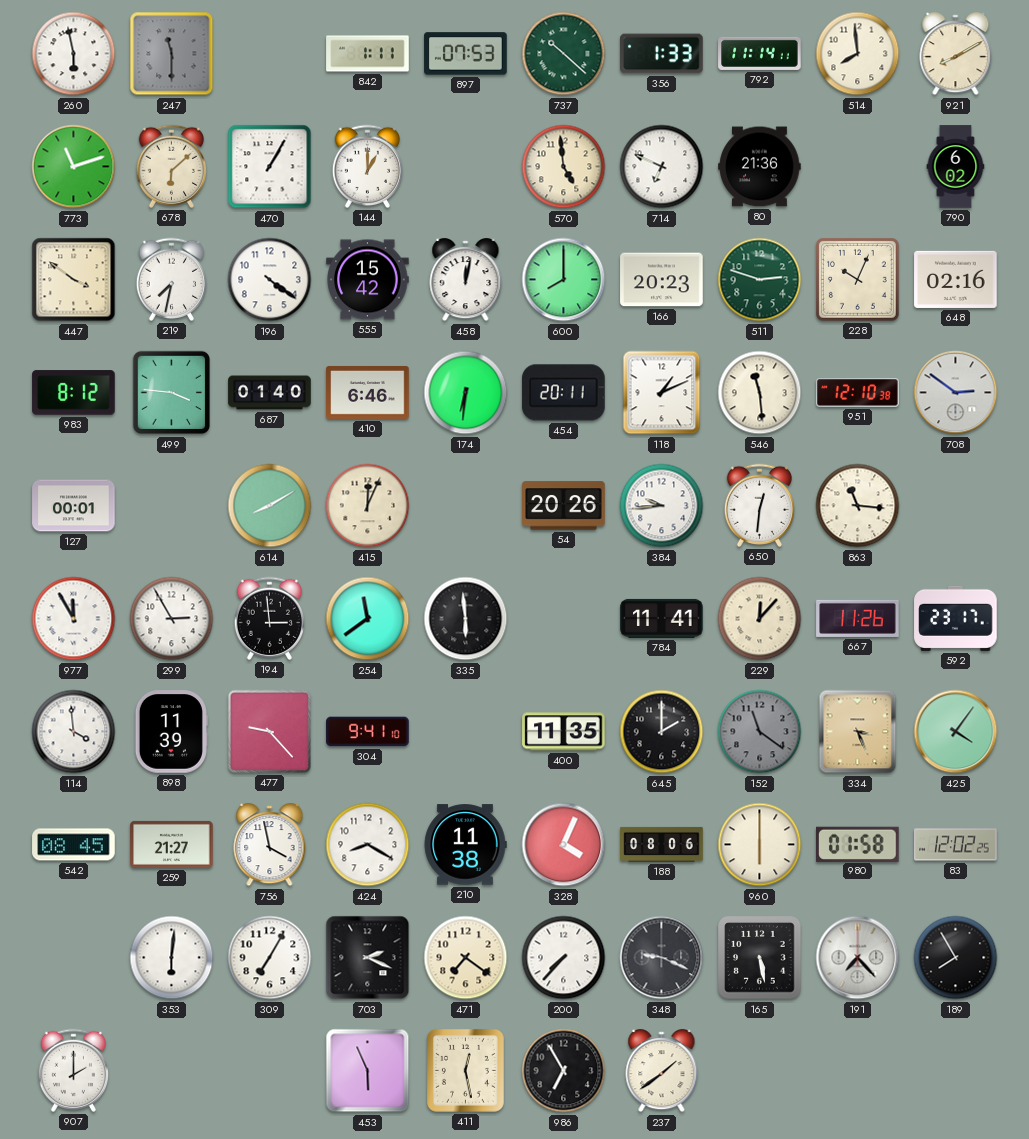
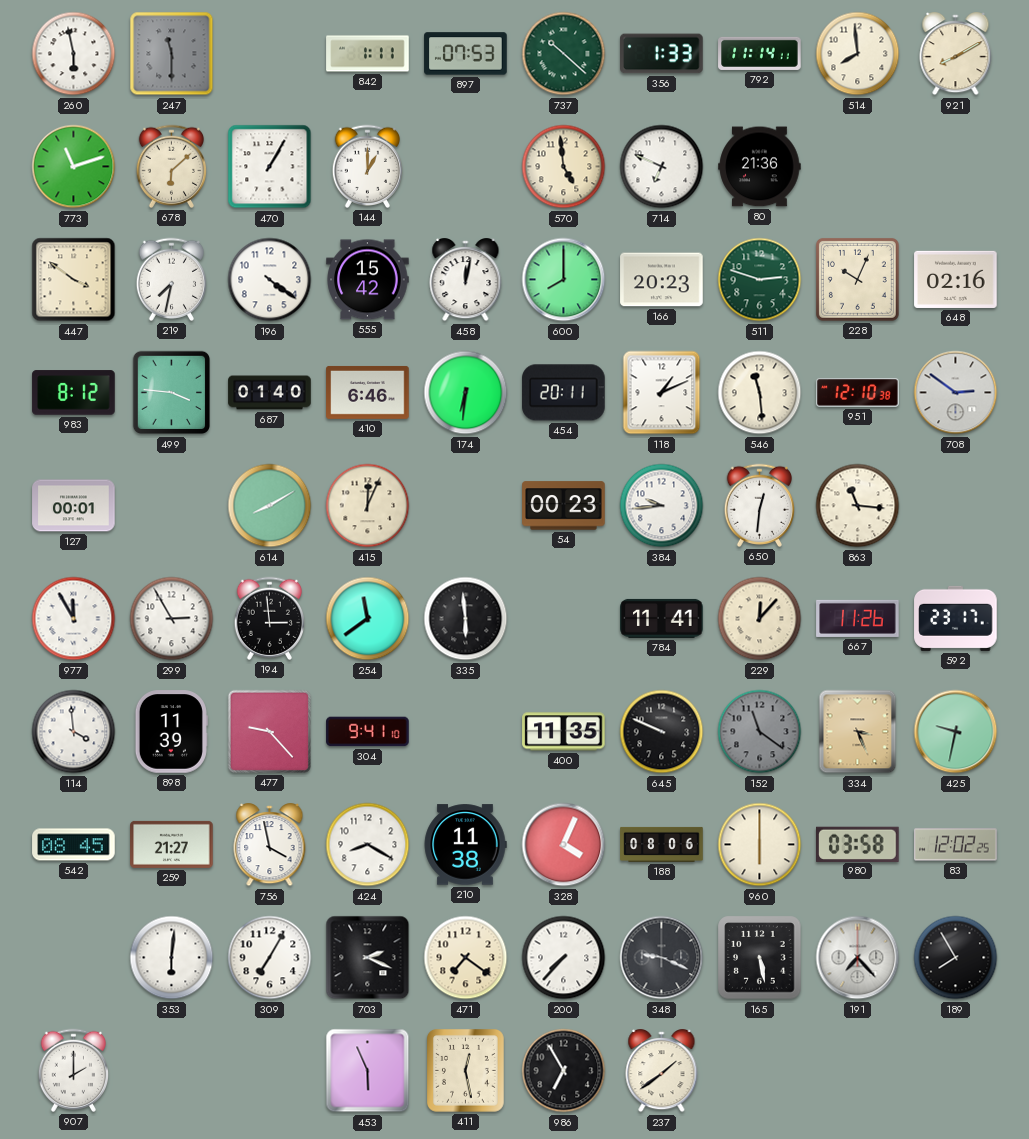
790: 6:02 -> none
54: 20:26 -> 00:23
645: 2:00 -> 9:49
425: 4:06 -> 9:32
980: 01:58 -> 03:58
